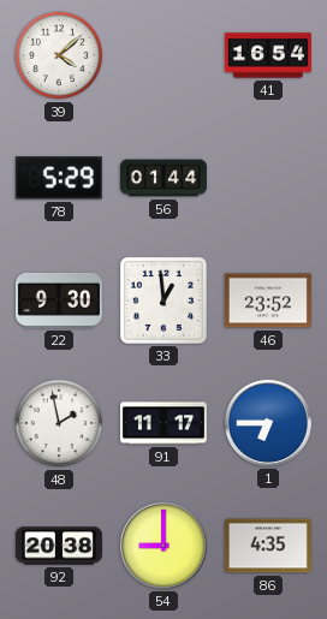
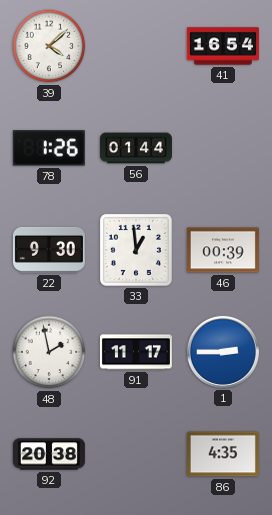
78: 5:29 -> 1:26
46: 23:52 -> 00:39
1: 6:45 -> 2:45
54: 9:00 -> none
